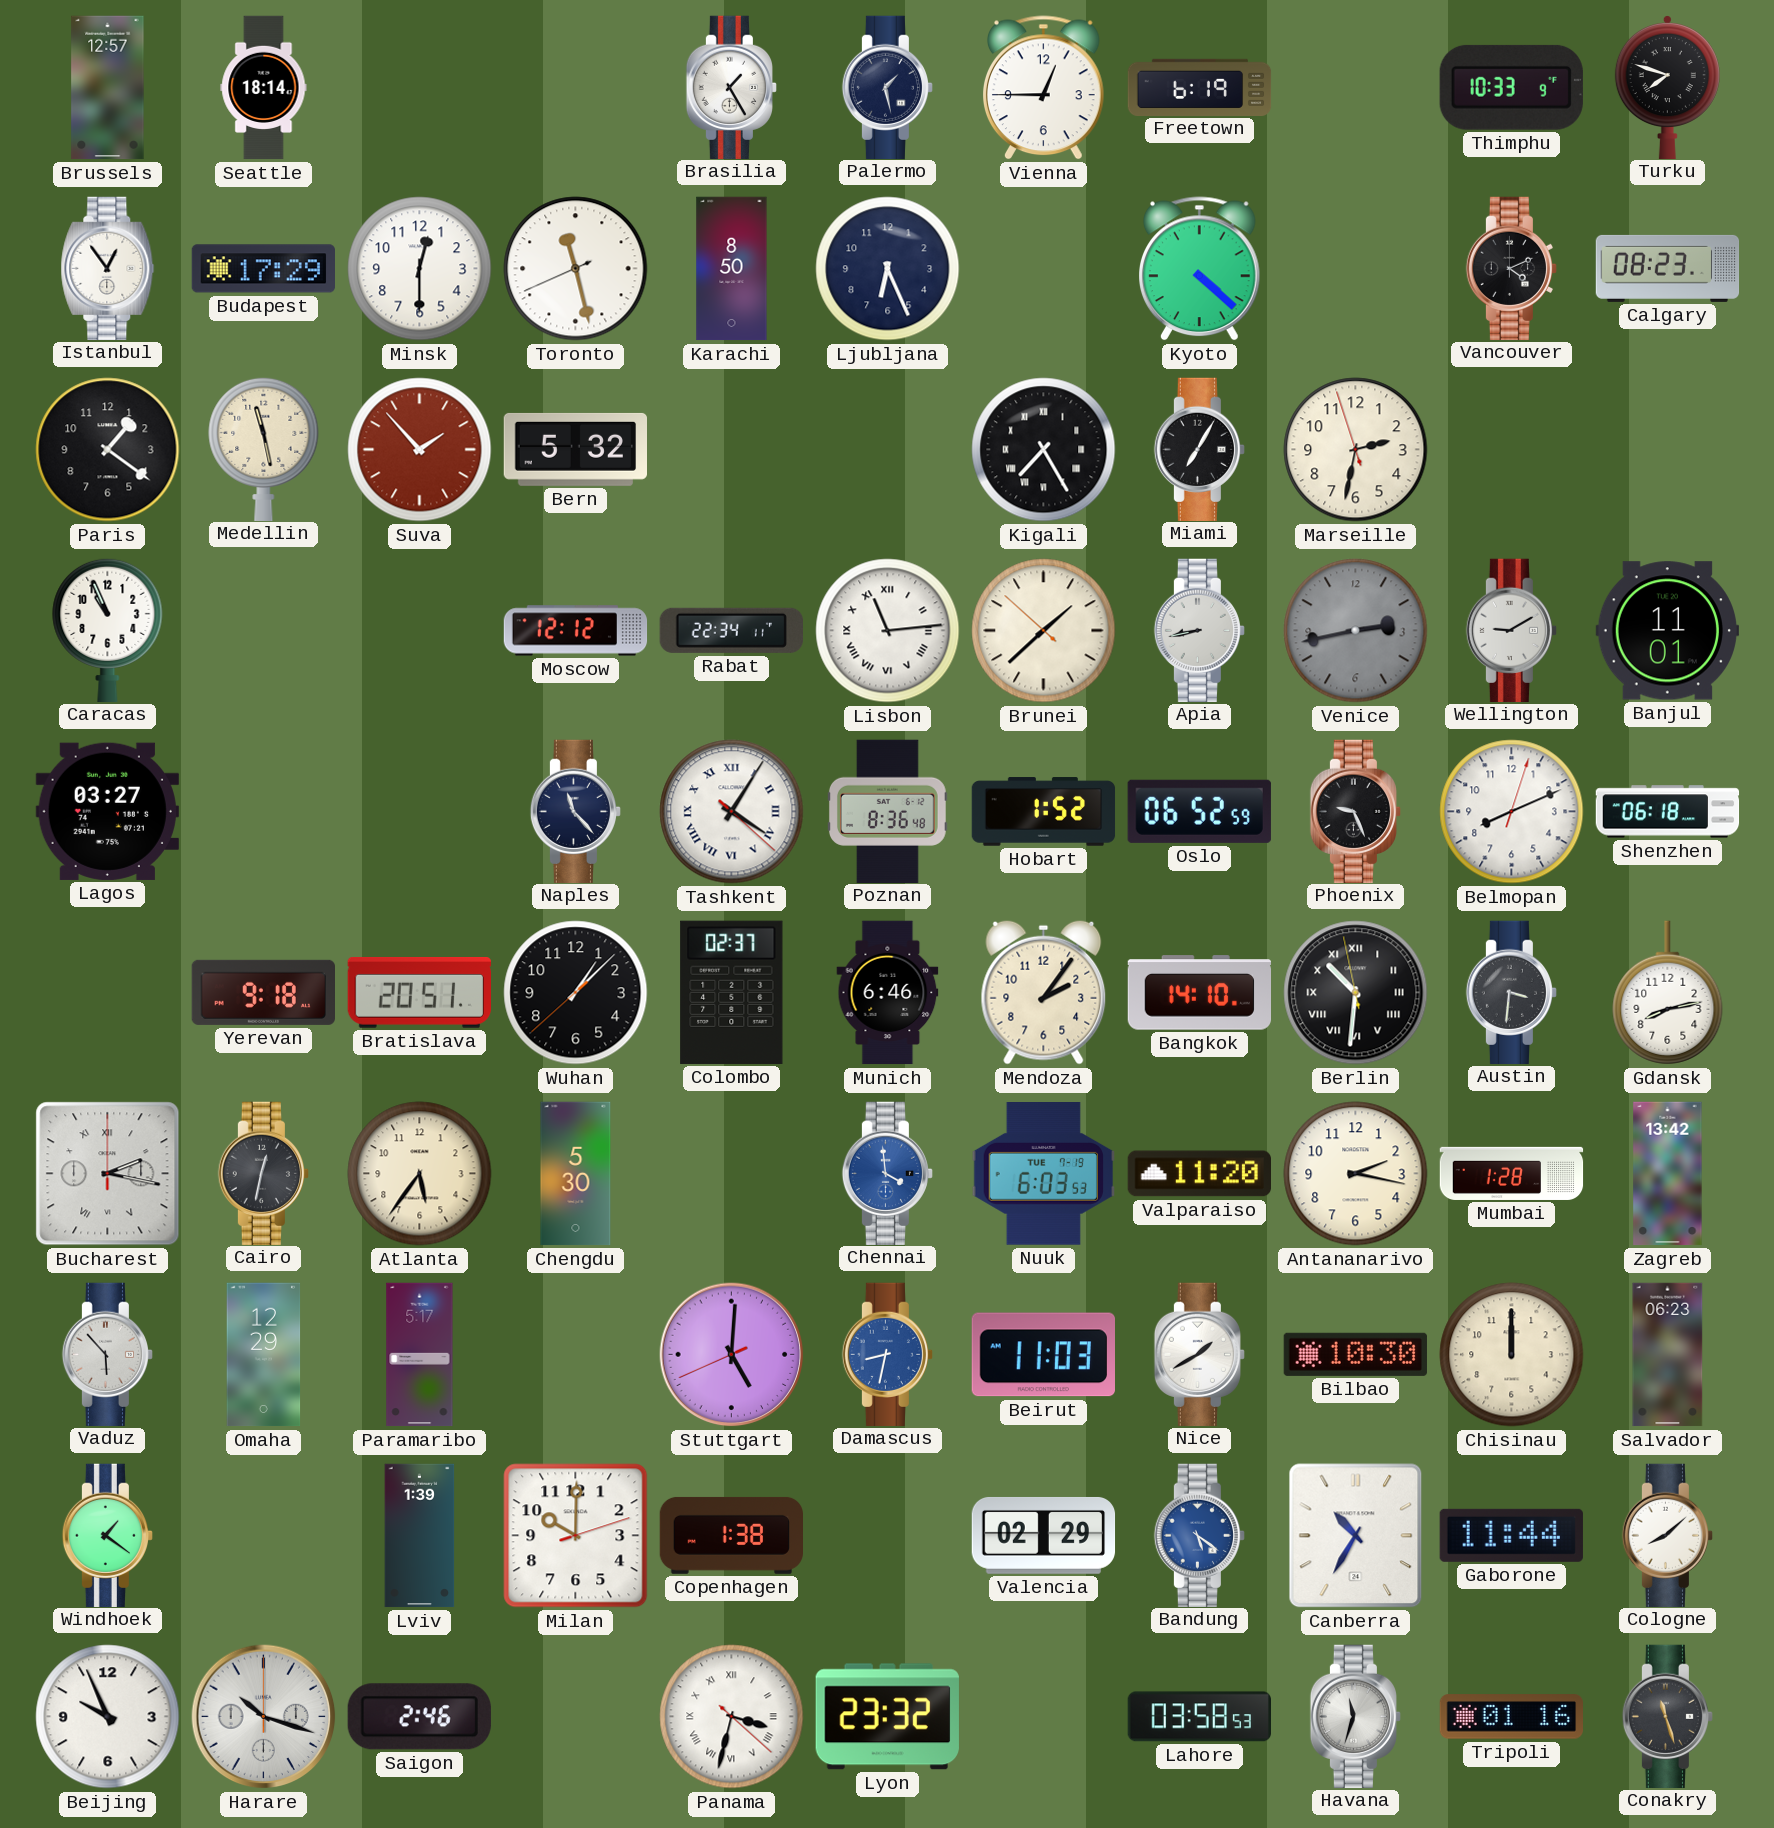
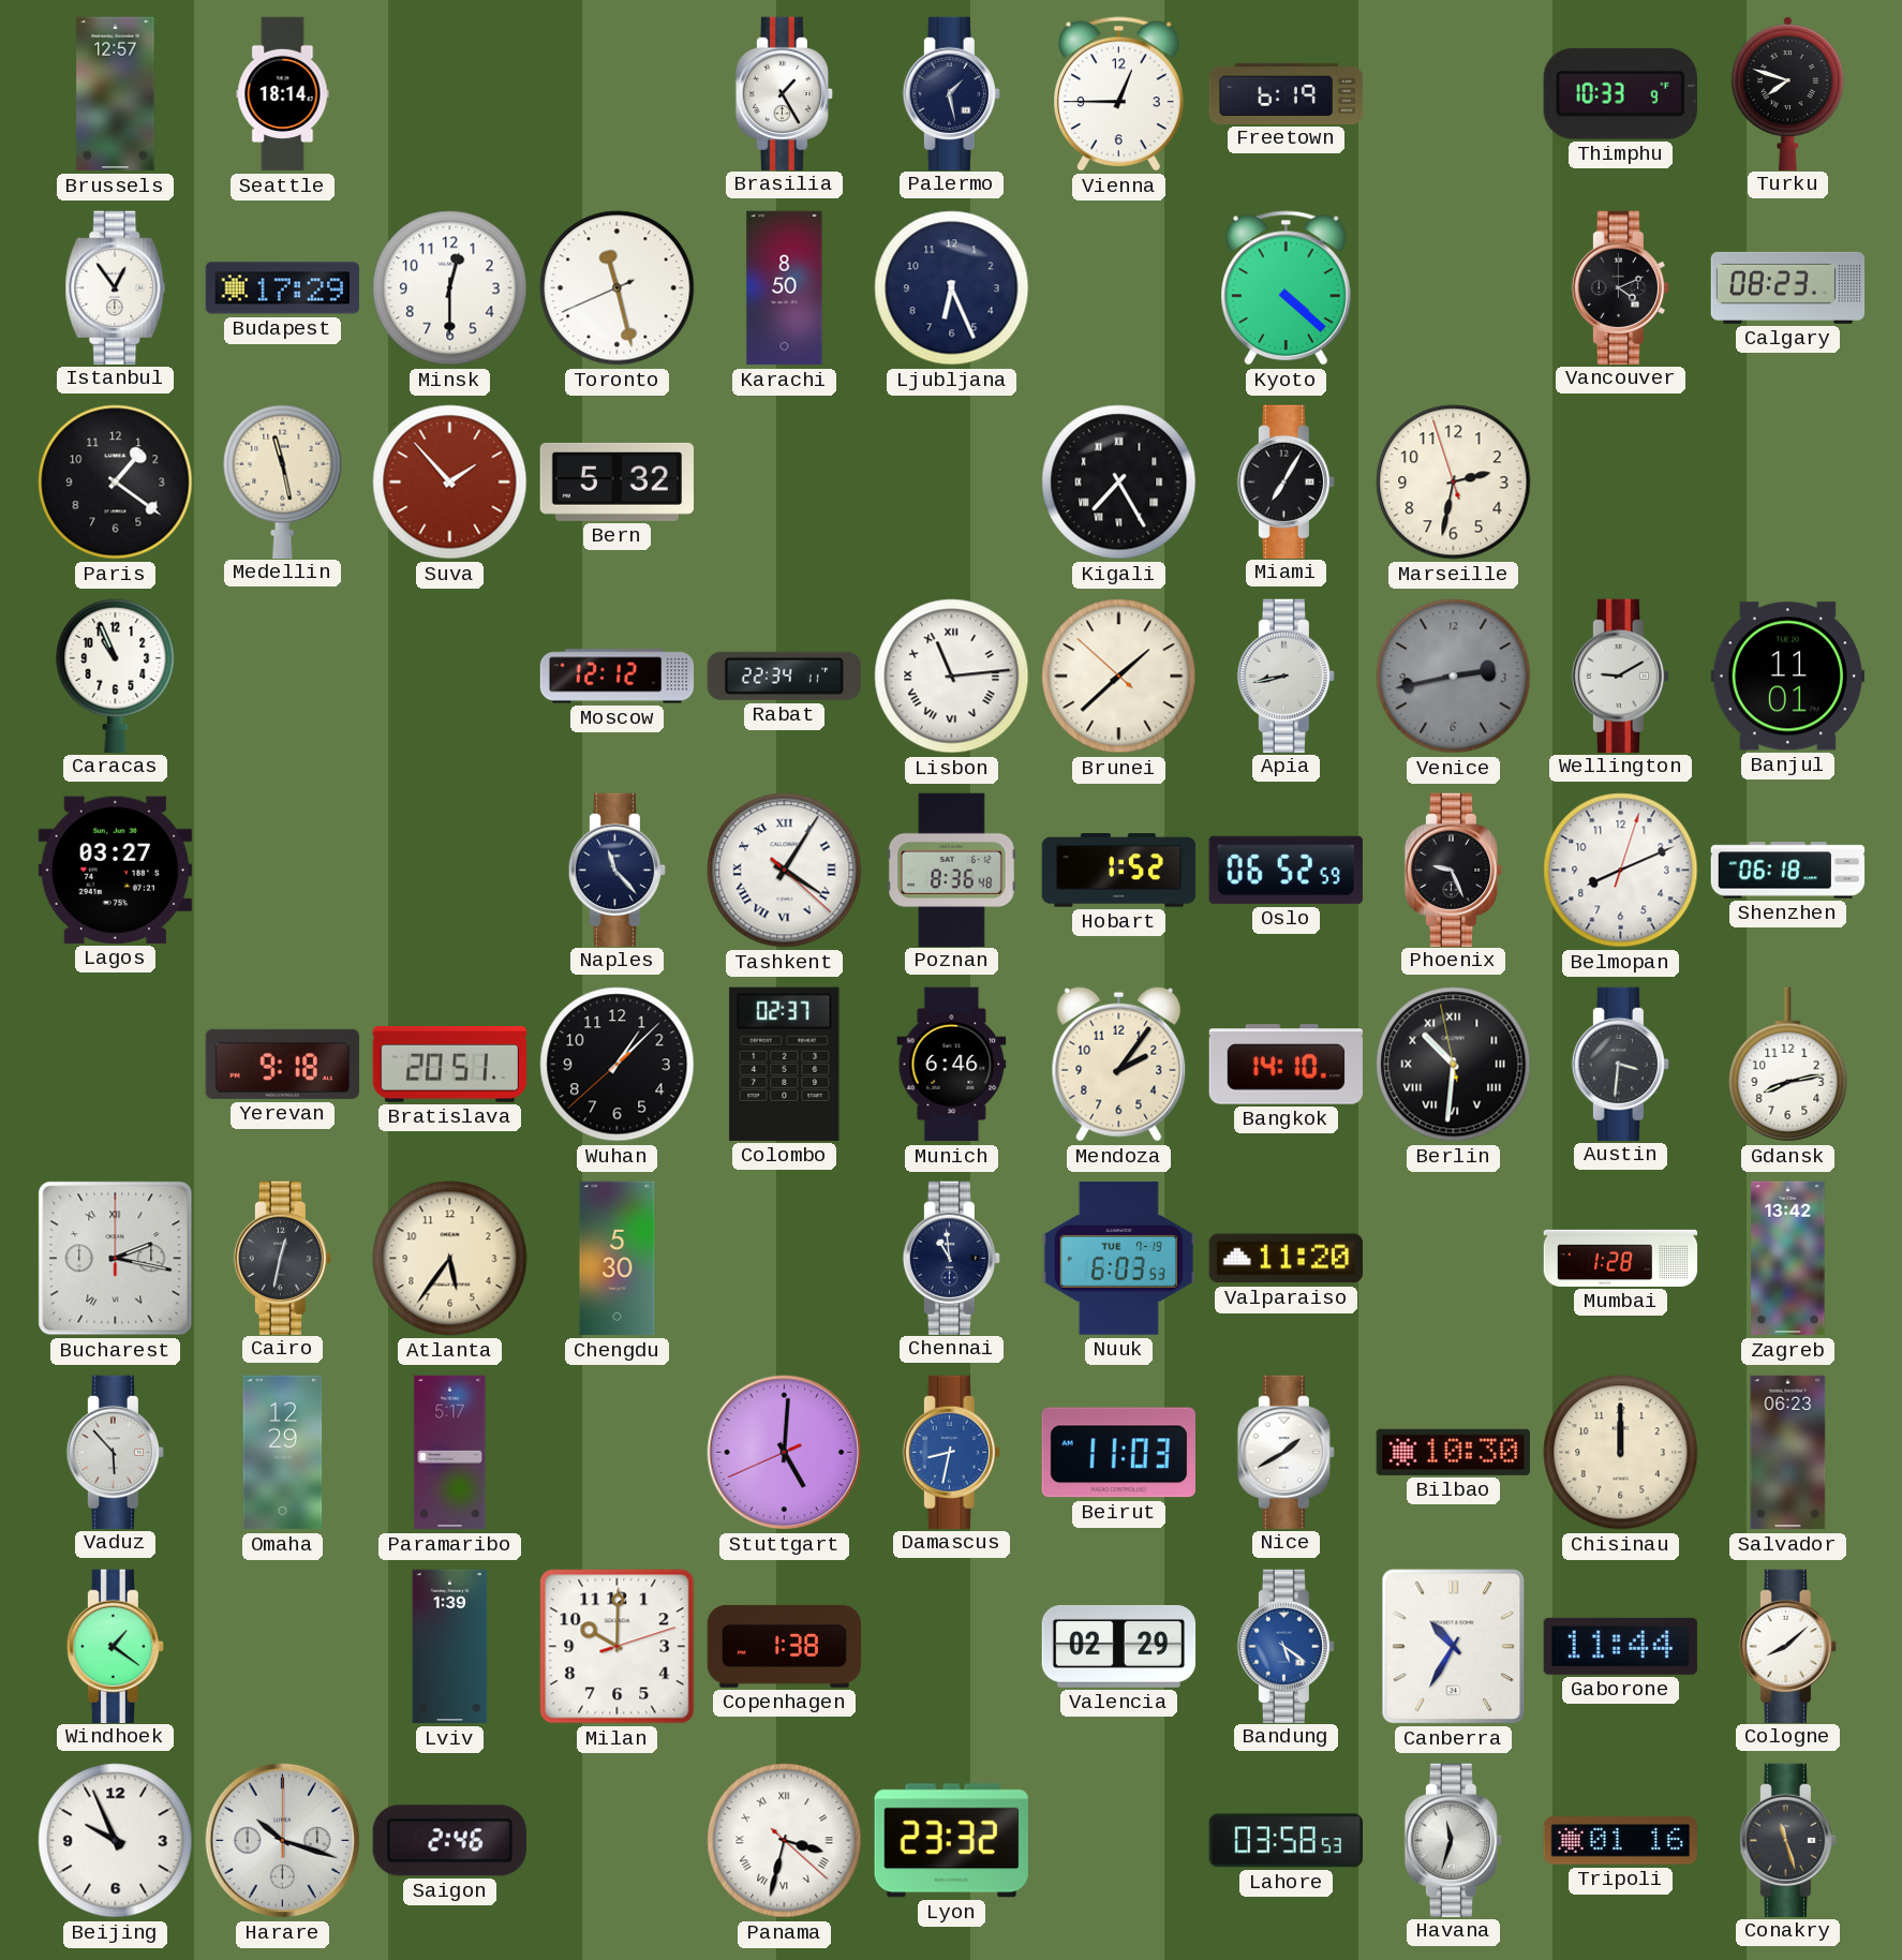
Chennai: 3:59 -> 10:59
Chennai dial: blue -> navy
Antananarivo: 2:17 -> none
